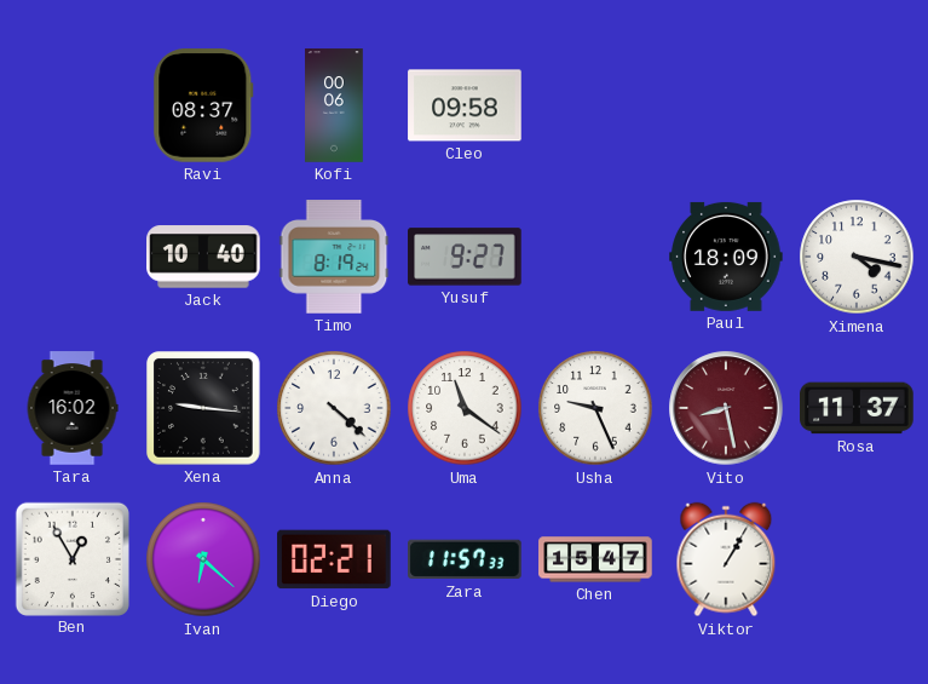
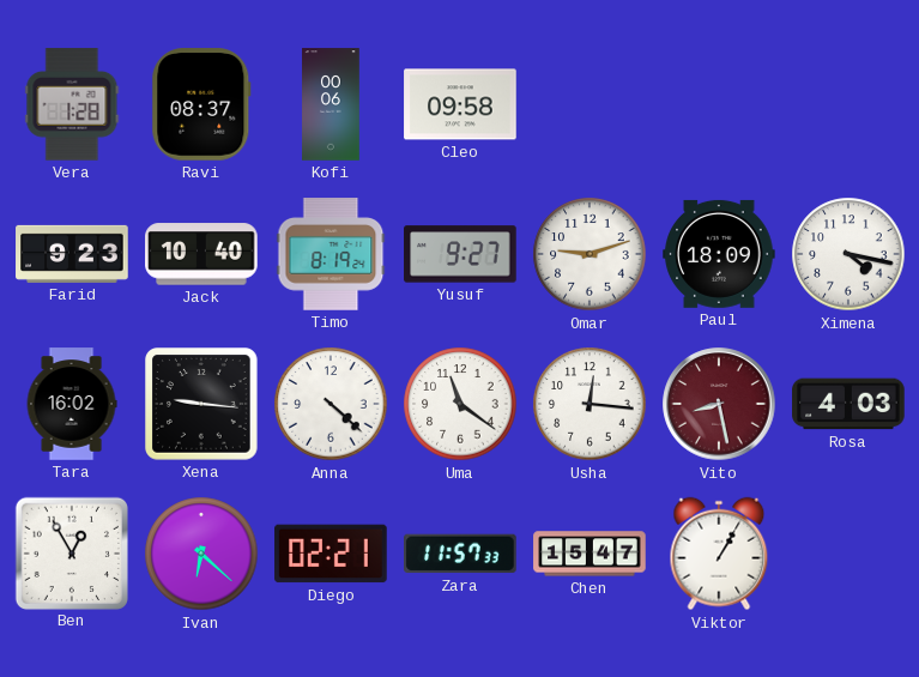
Vera: none -> 1:28
Farid: none -> 9:23
Omar: none -> 9:12
Usha: 9:26 -> 12:16
Rosa: 11:37 -> 4:03
